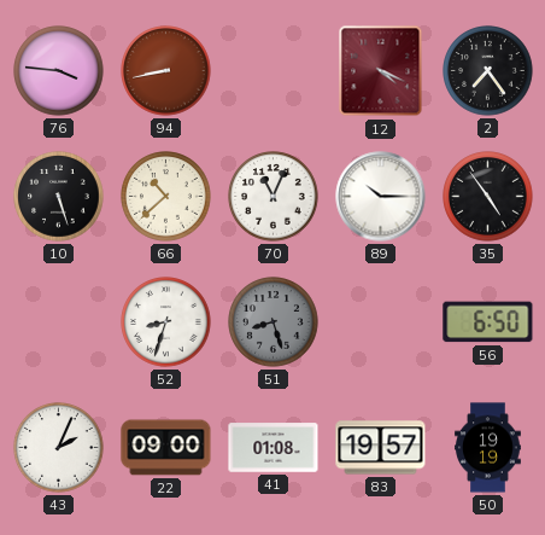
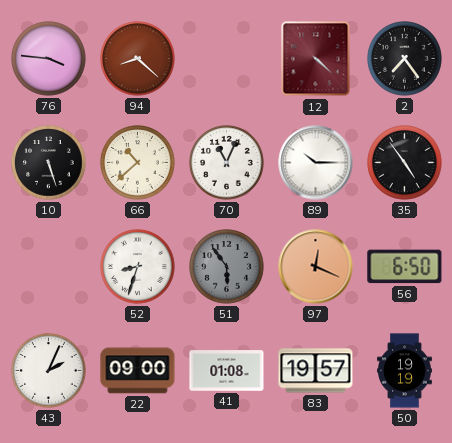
94: 8:43 -> 8:22
12: 4:19 -> 4:22
51: 8:27 -> 5:54
97: none -> 12:19
